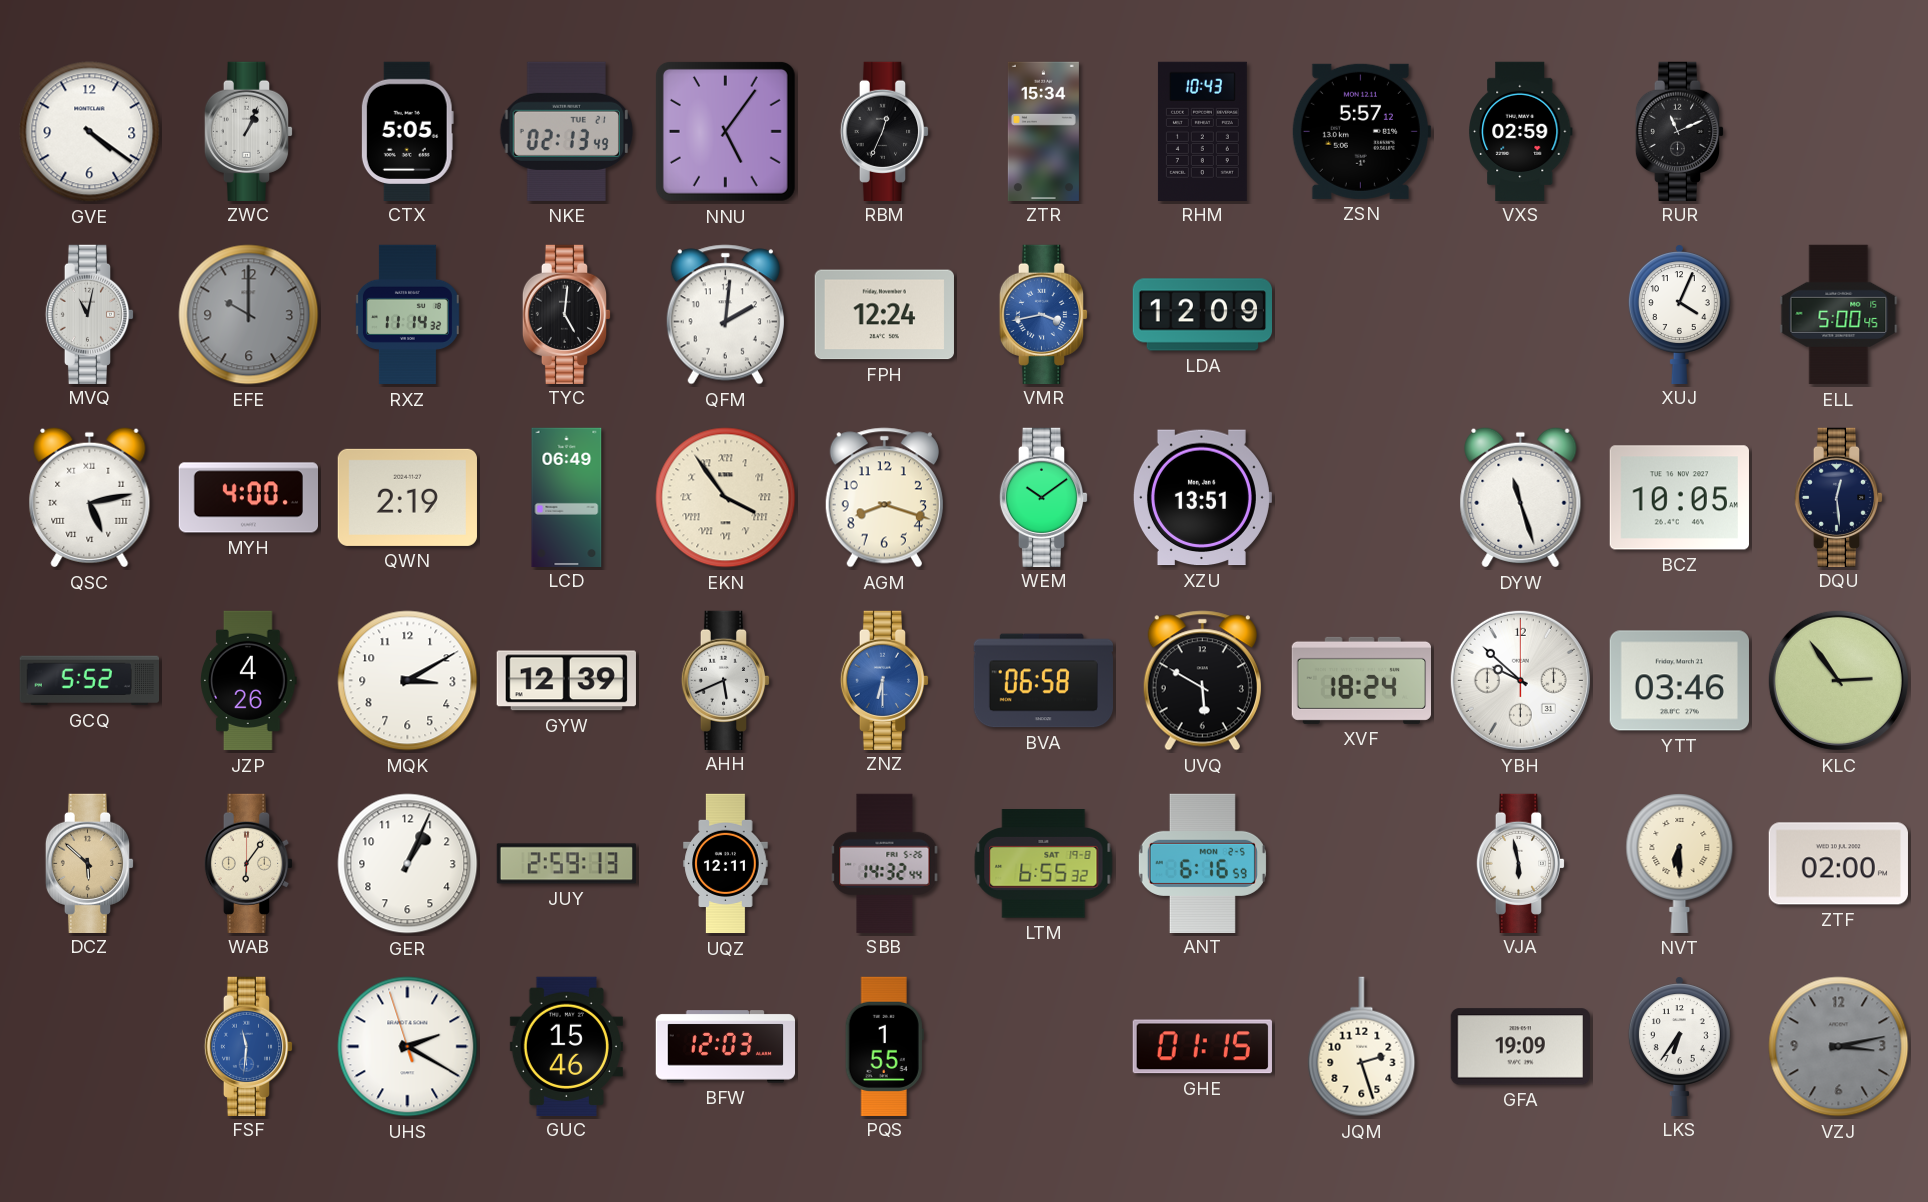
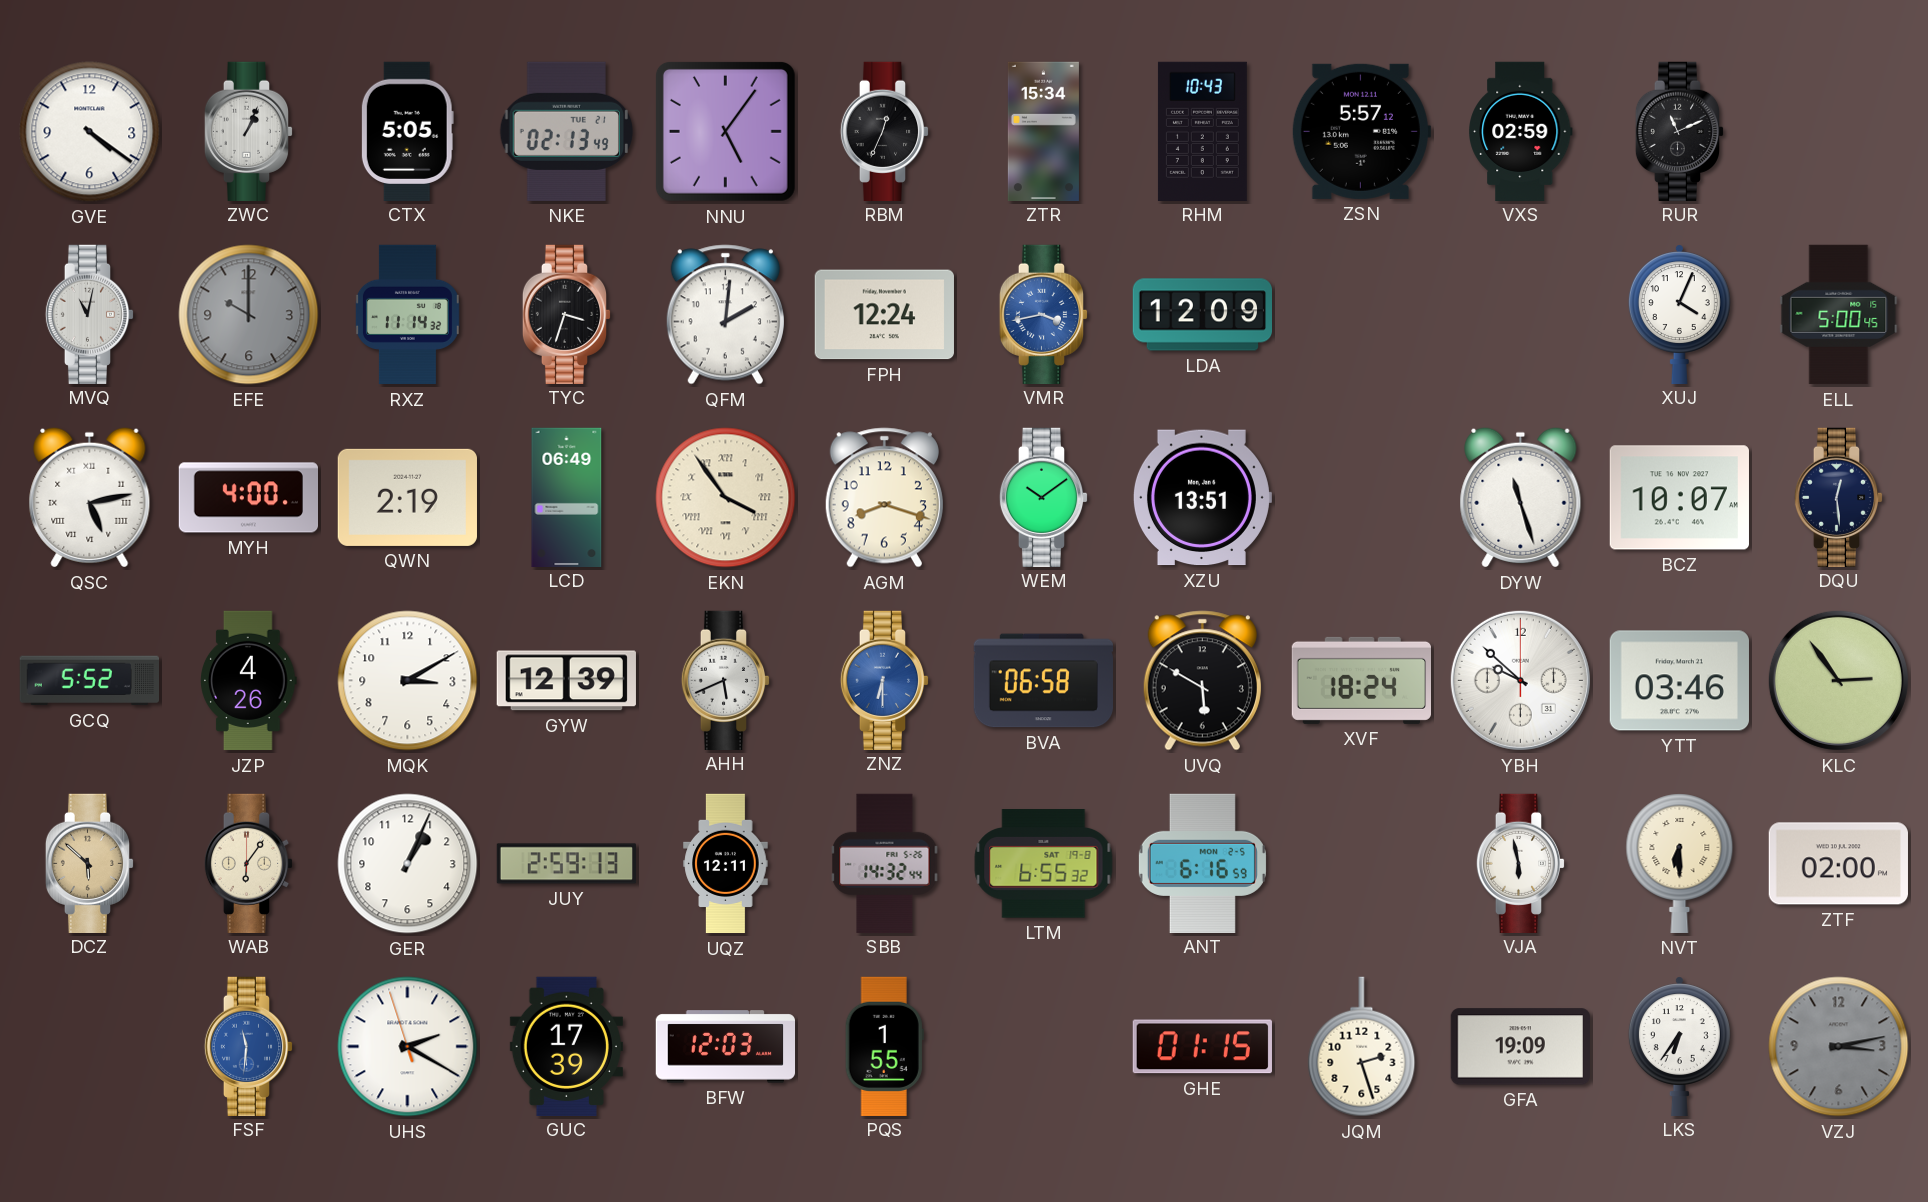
TYC: 5:01 -> 3:33
BCZ: 10:05 -> 10:07
GUC: 15:46 -> 17:39
